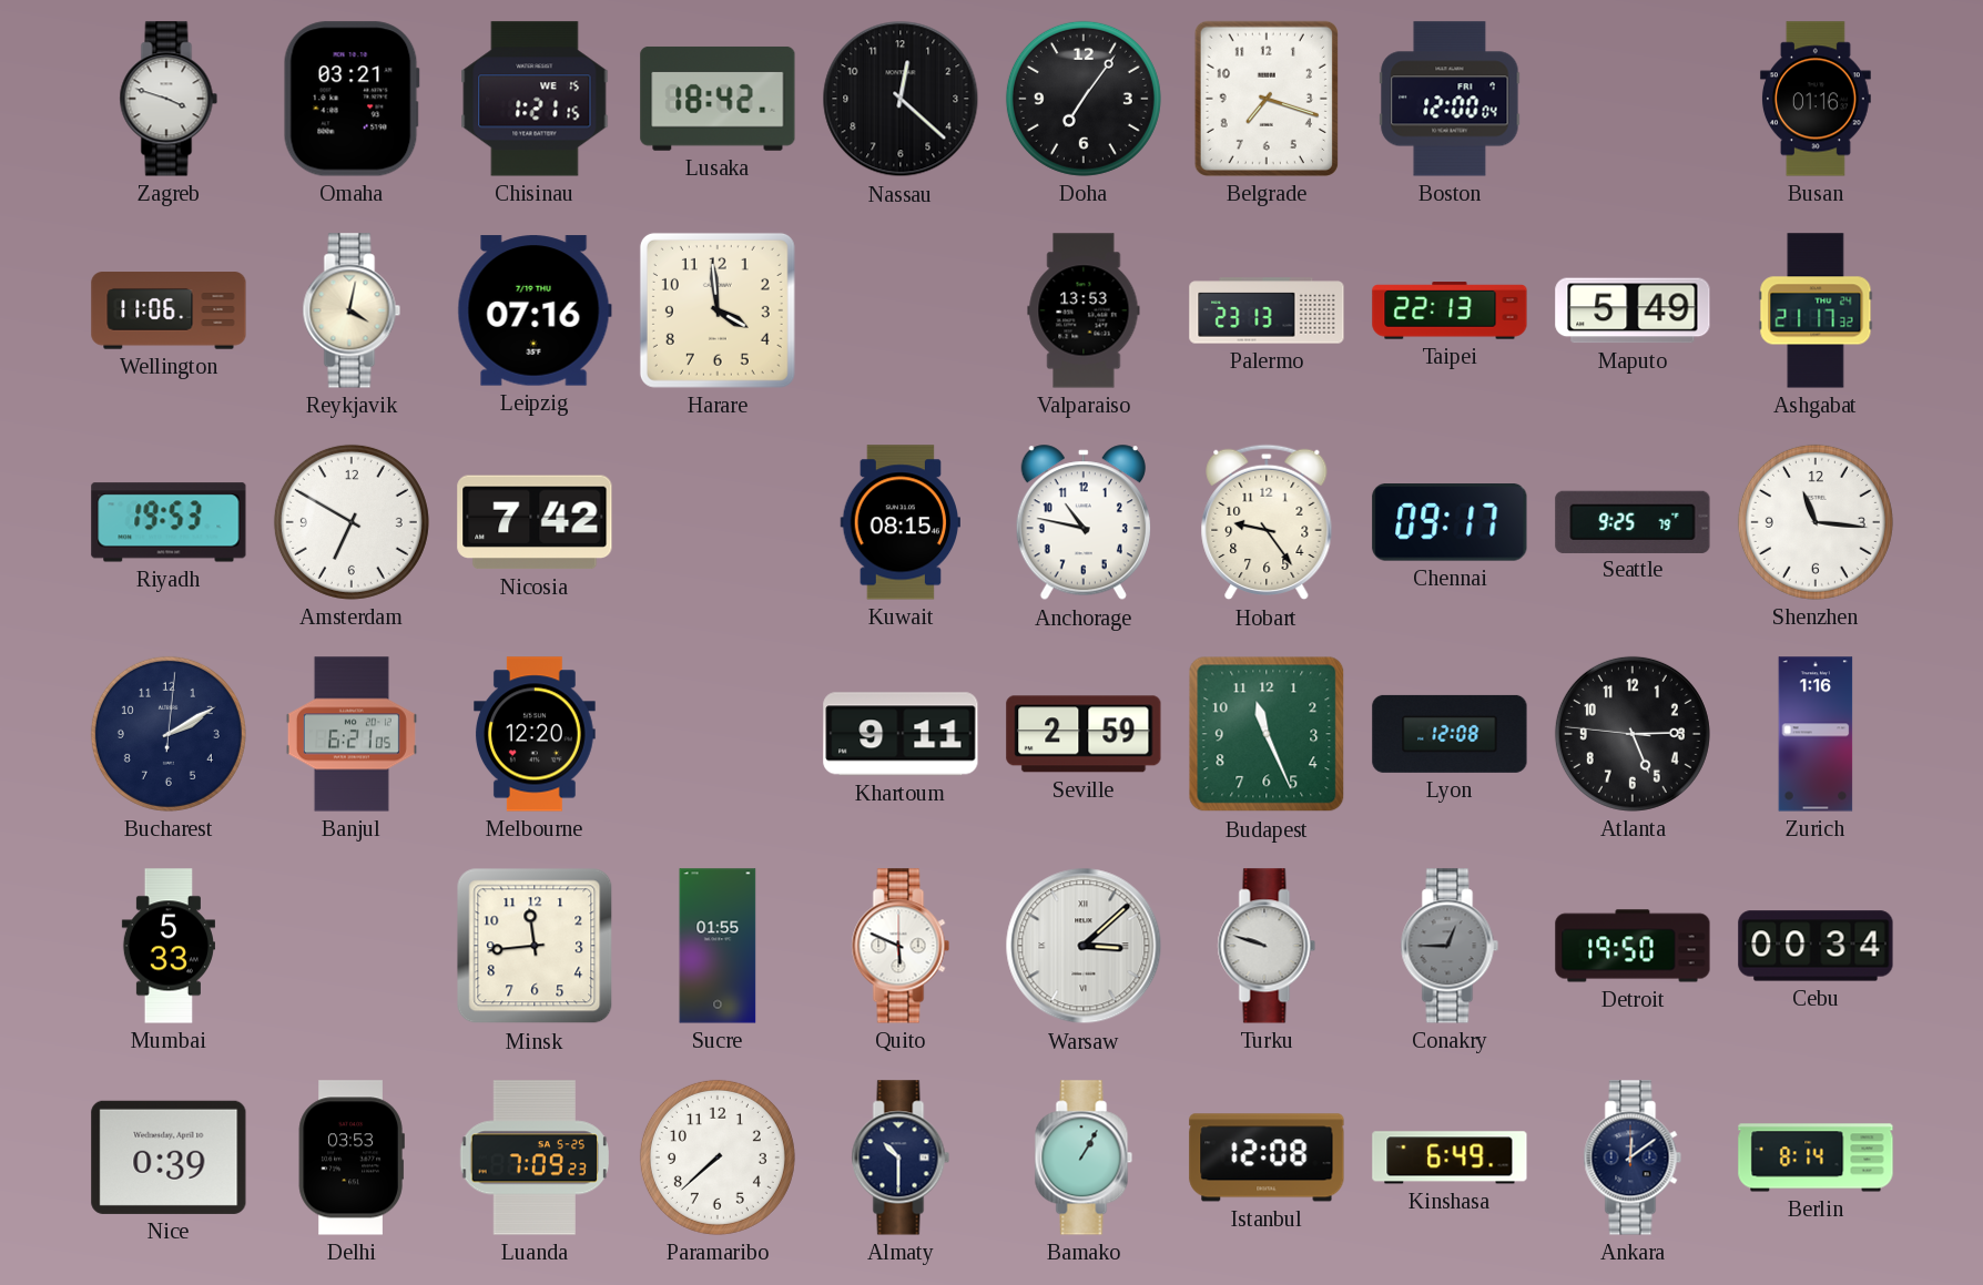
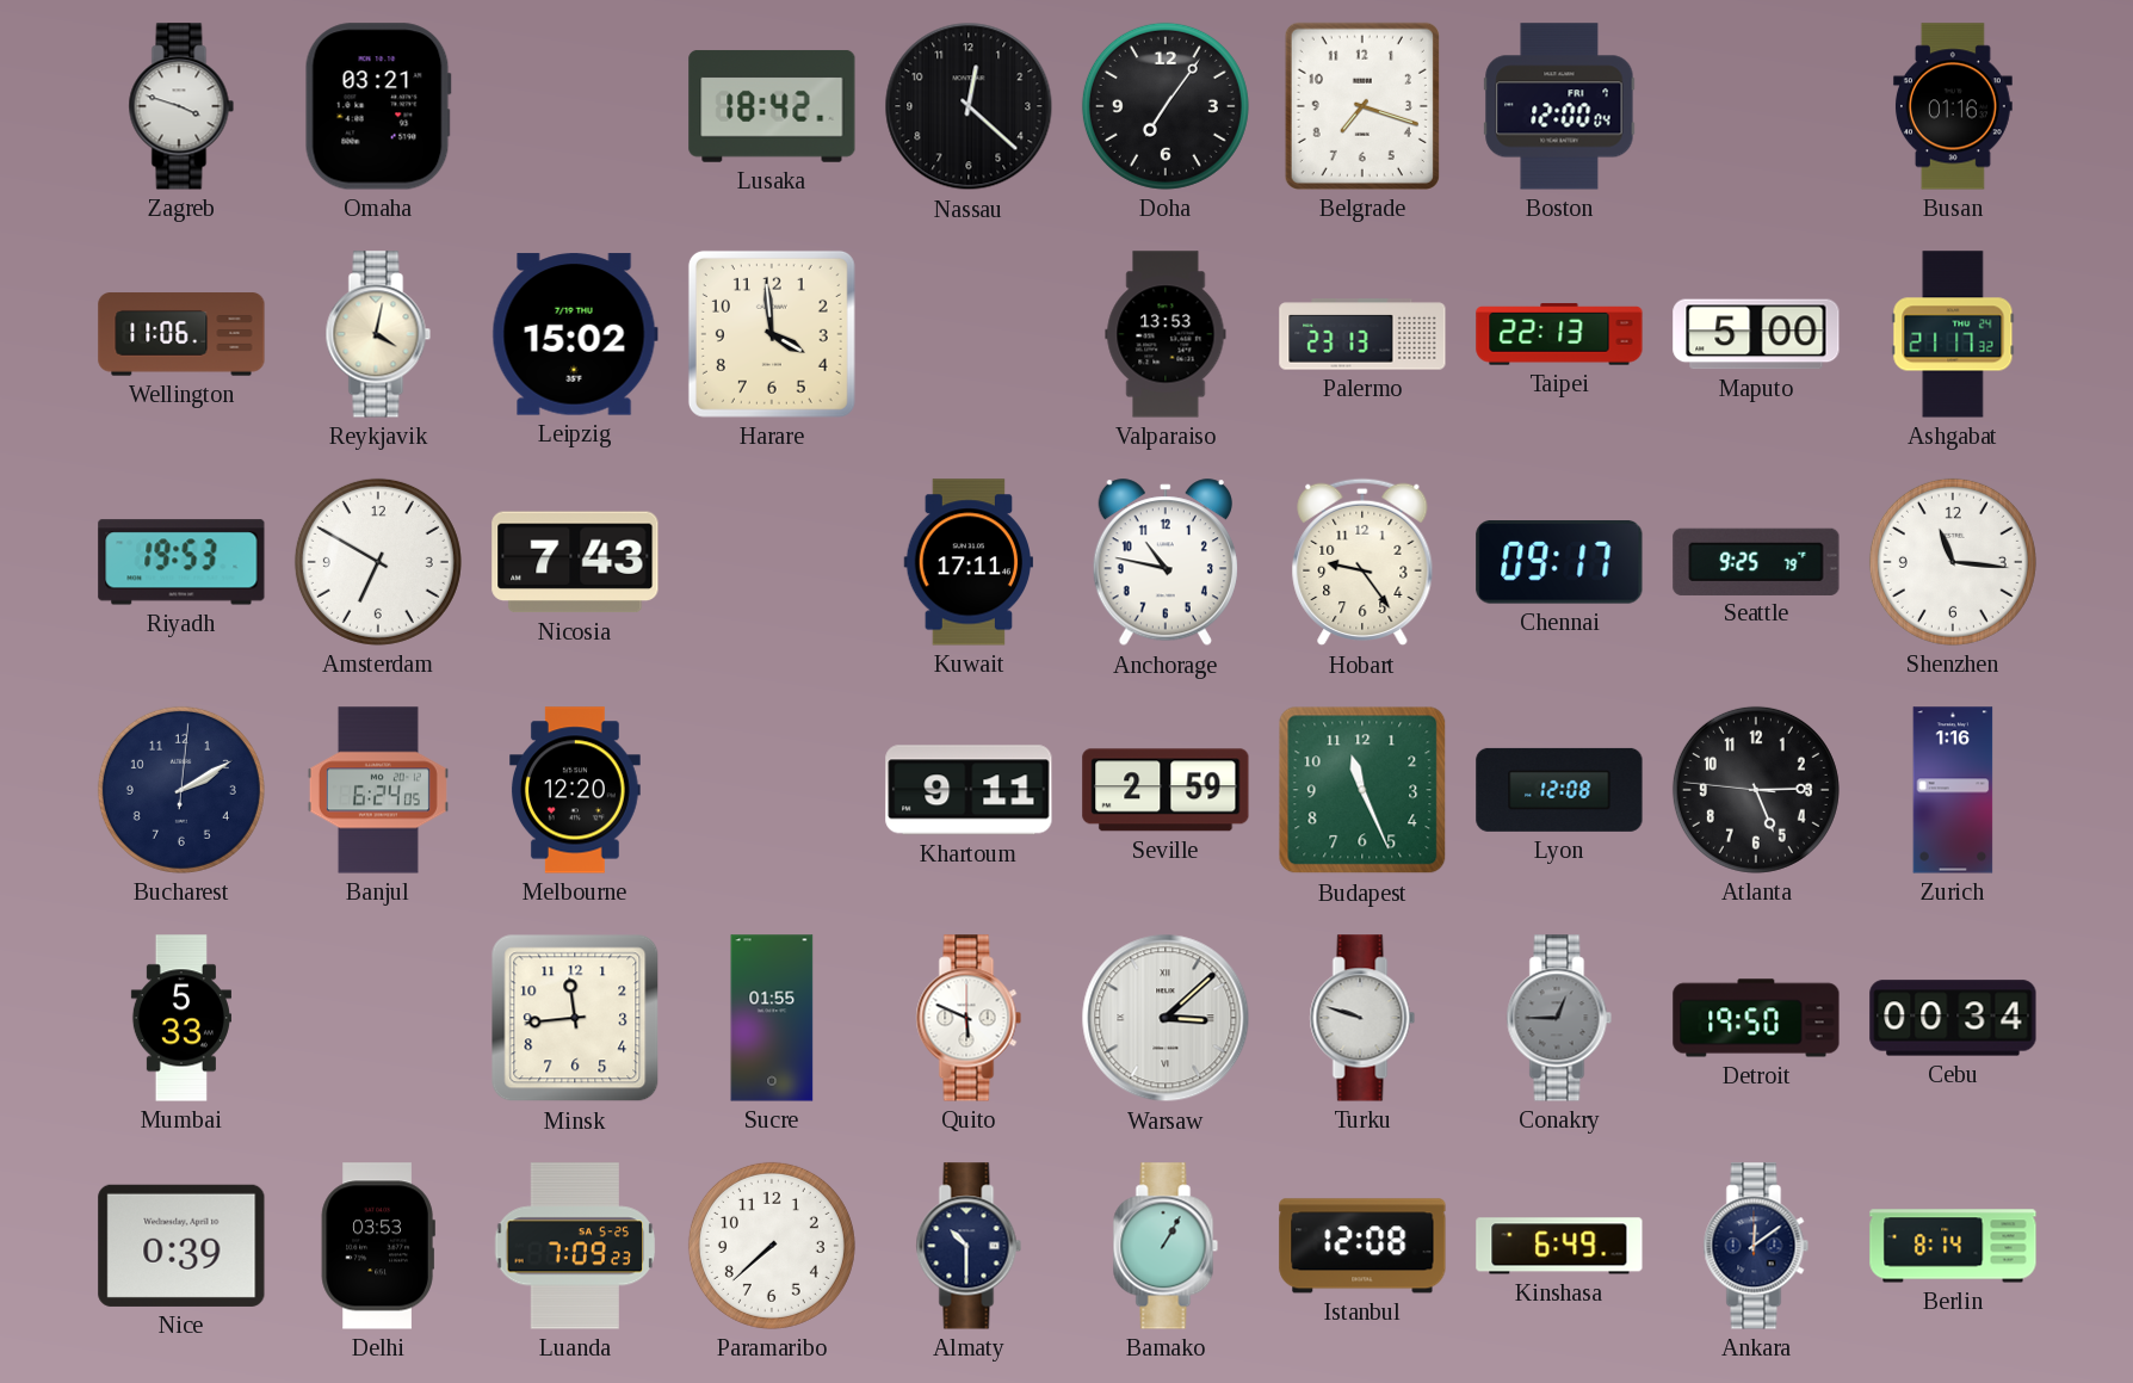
Chisinau: 1:21 -> none
Leipzig: 07:16 -> 15:02
Maputo: 5:49 -> 5:00
Nicosia: 7:42 -> 7:43
Kuwait: 08:15 -> 17:11
Banjul: 6:21 -> 6:24
